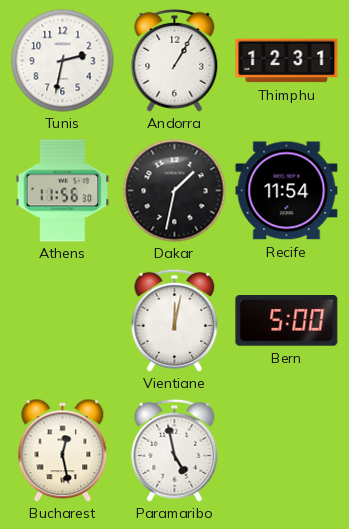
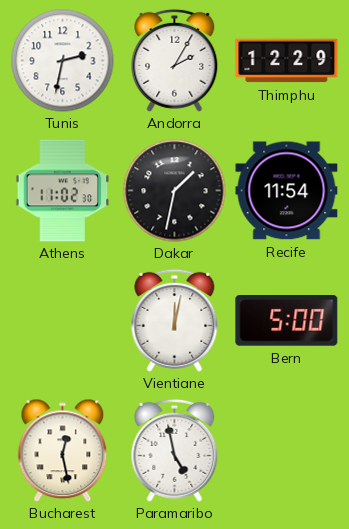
Andorra: 1:05 -> 2:05
Thimphu: 12:31 -> 12:29
Athens: 11:56 -> 11:02
